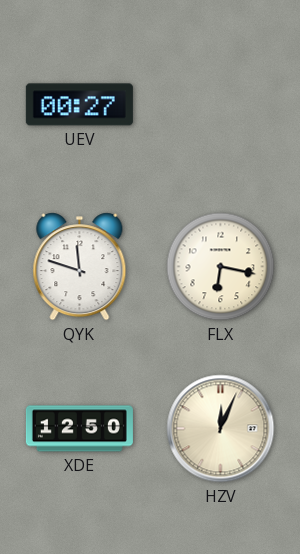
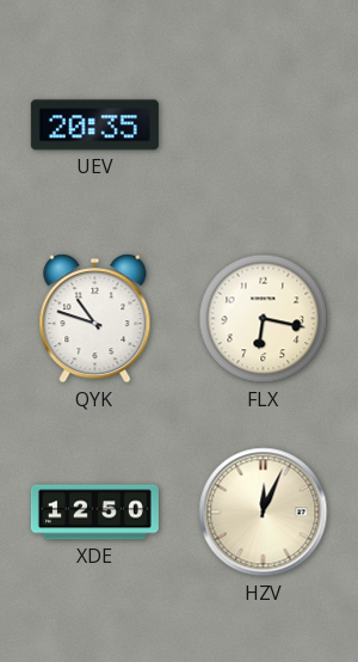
UEV: 00:27 -> 20:35
QYK: 11:48 -> 10:48
